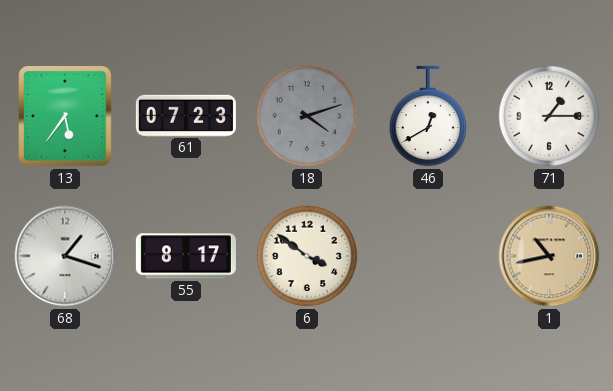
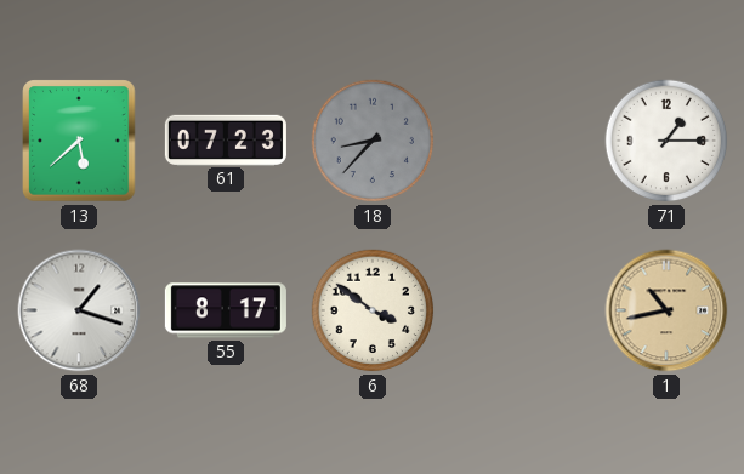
13: 5:36 -> 5:38
18: 4:12 -> 8:37
46: 12:40 -> none
